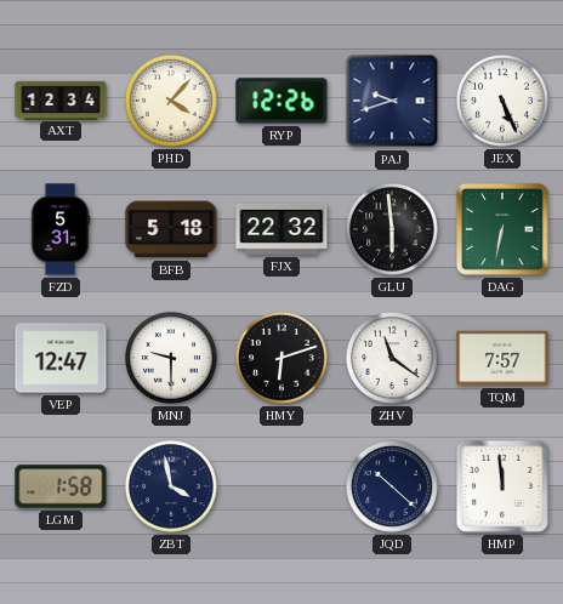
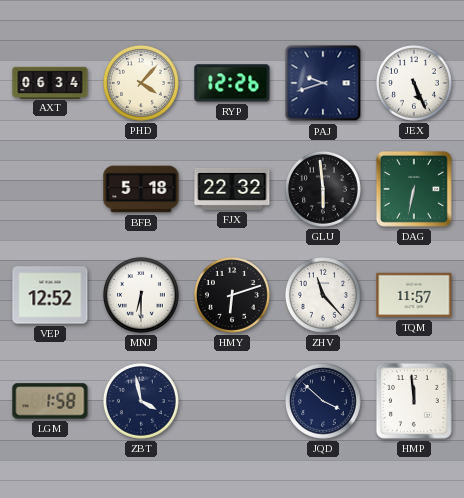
AXT: 12:34 -> 06:34
FZD: 5:31 -> none
VEP: 12:47 -> 12:52
MNJ: 9:30 -> 6:30
ZHV: 11:21 -> 11:23
TQM: 7:57 -> 11:57
JQD: 10:22 -> 3:52
